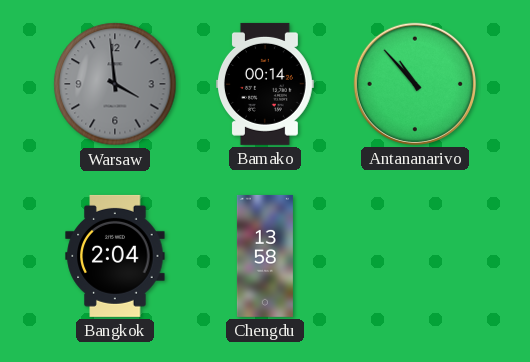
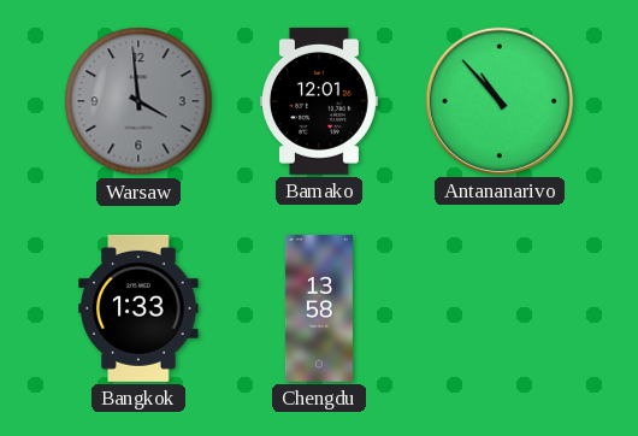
Bamako: 00:14 -> 12:01
Bangkok: 2:04 -> 1:33
